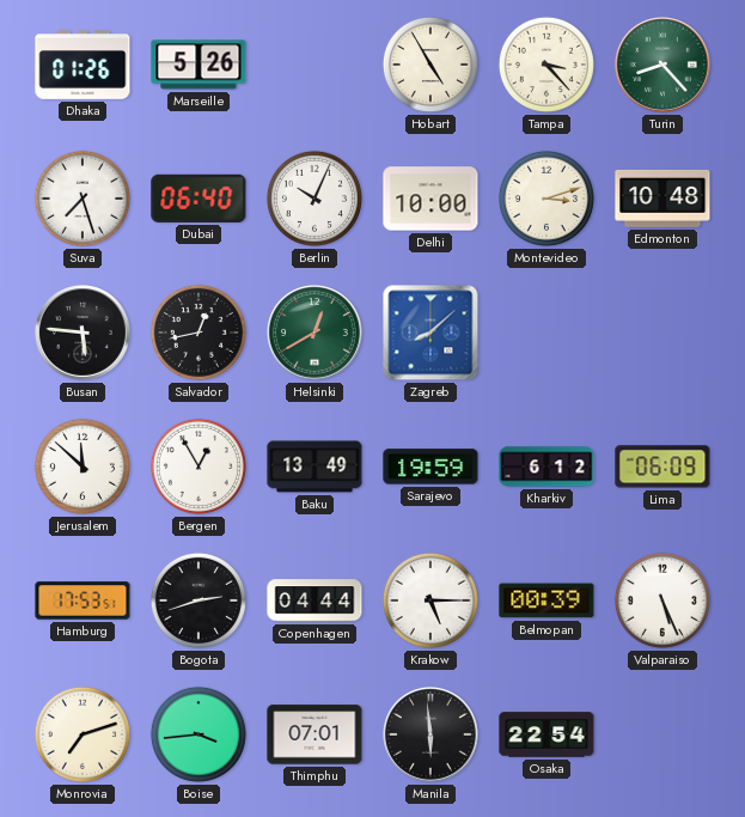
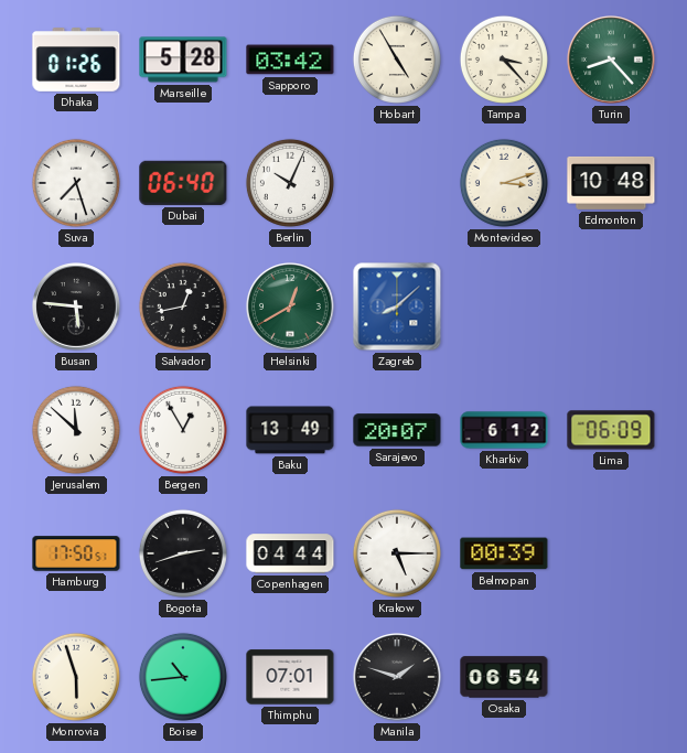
Marseille: 5:26 -> 5:28
Sapporo: none -> 03:42
Delhi: 10:00 -> none
Sarajevo: 19:59 -> 20:07
Hamburg: 17:53 -> 17:50
Valparaiso: 5:26 -> none
Monrovia: 7:12 -> 5:57
Boise: 3:44 -> 10:44
Manila: 5:59 -> 1:48
Osaka: 22:54 -> 06:54
